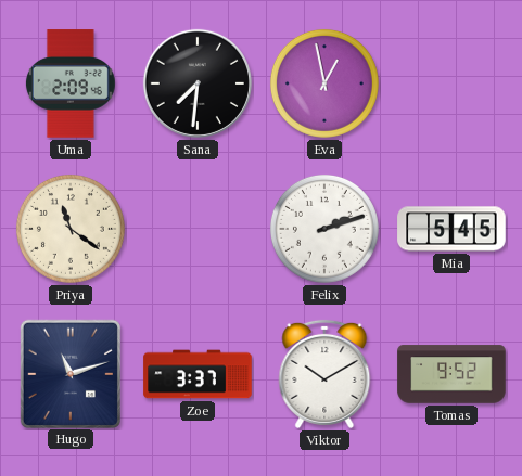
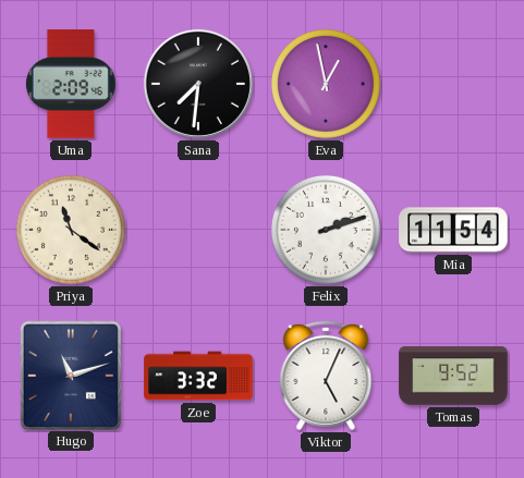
Mia: 5:45 -> 11:54
Zoe: 3:37 -> 3:32
Viktor: 10:10 -> 5:04
